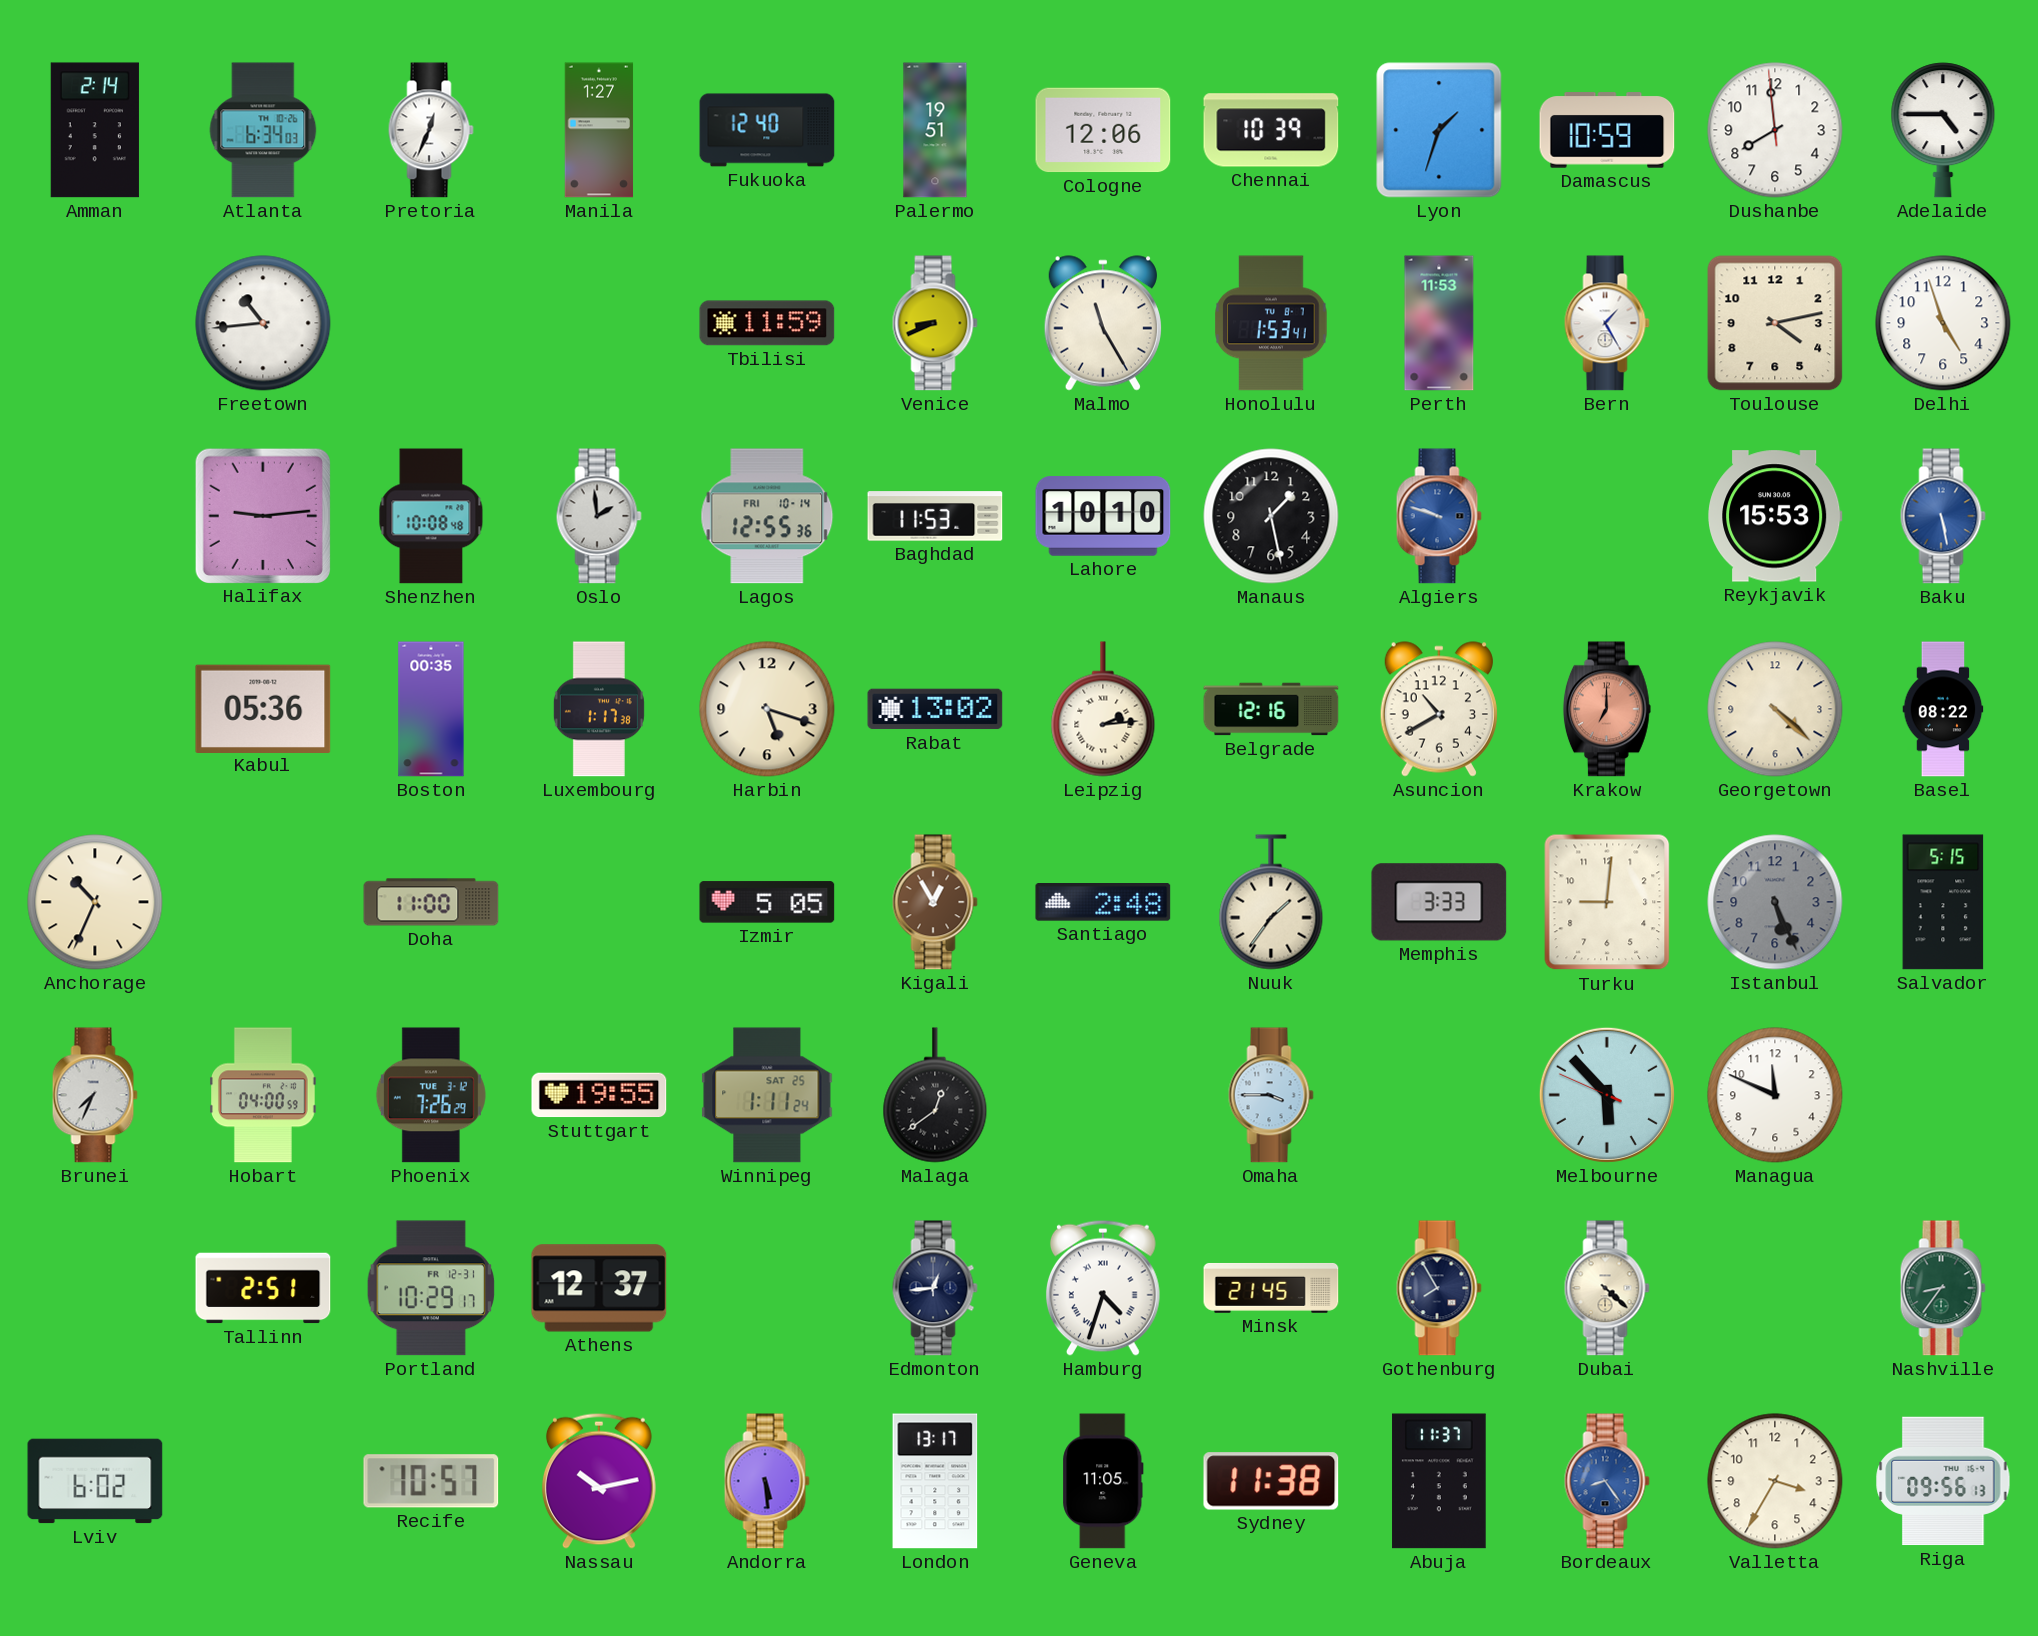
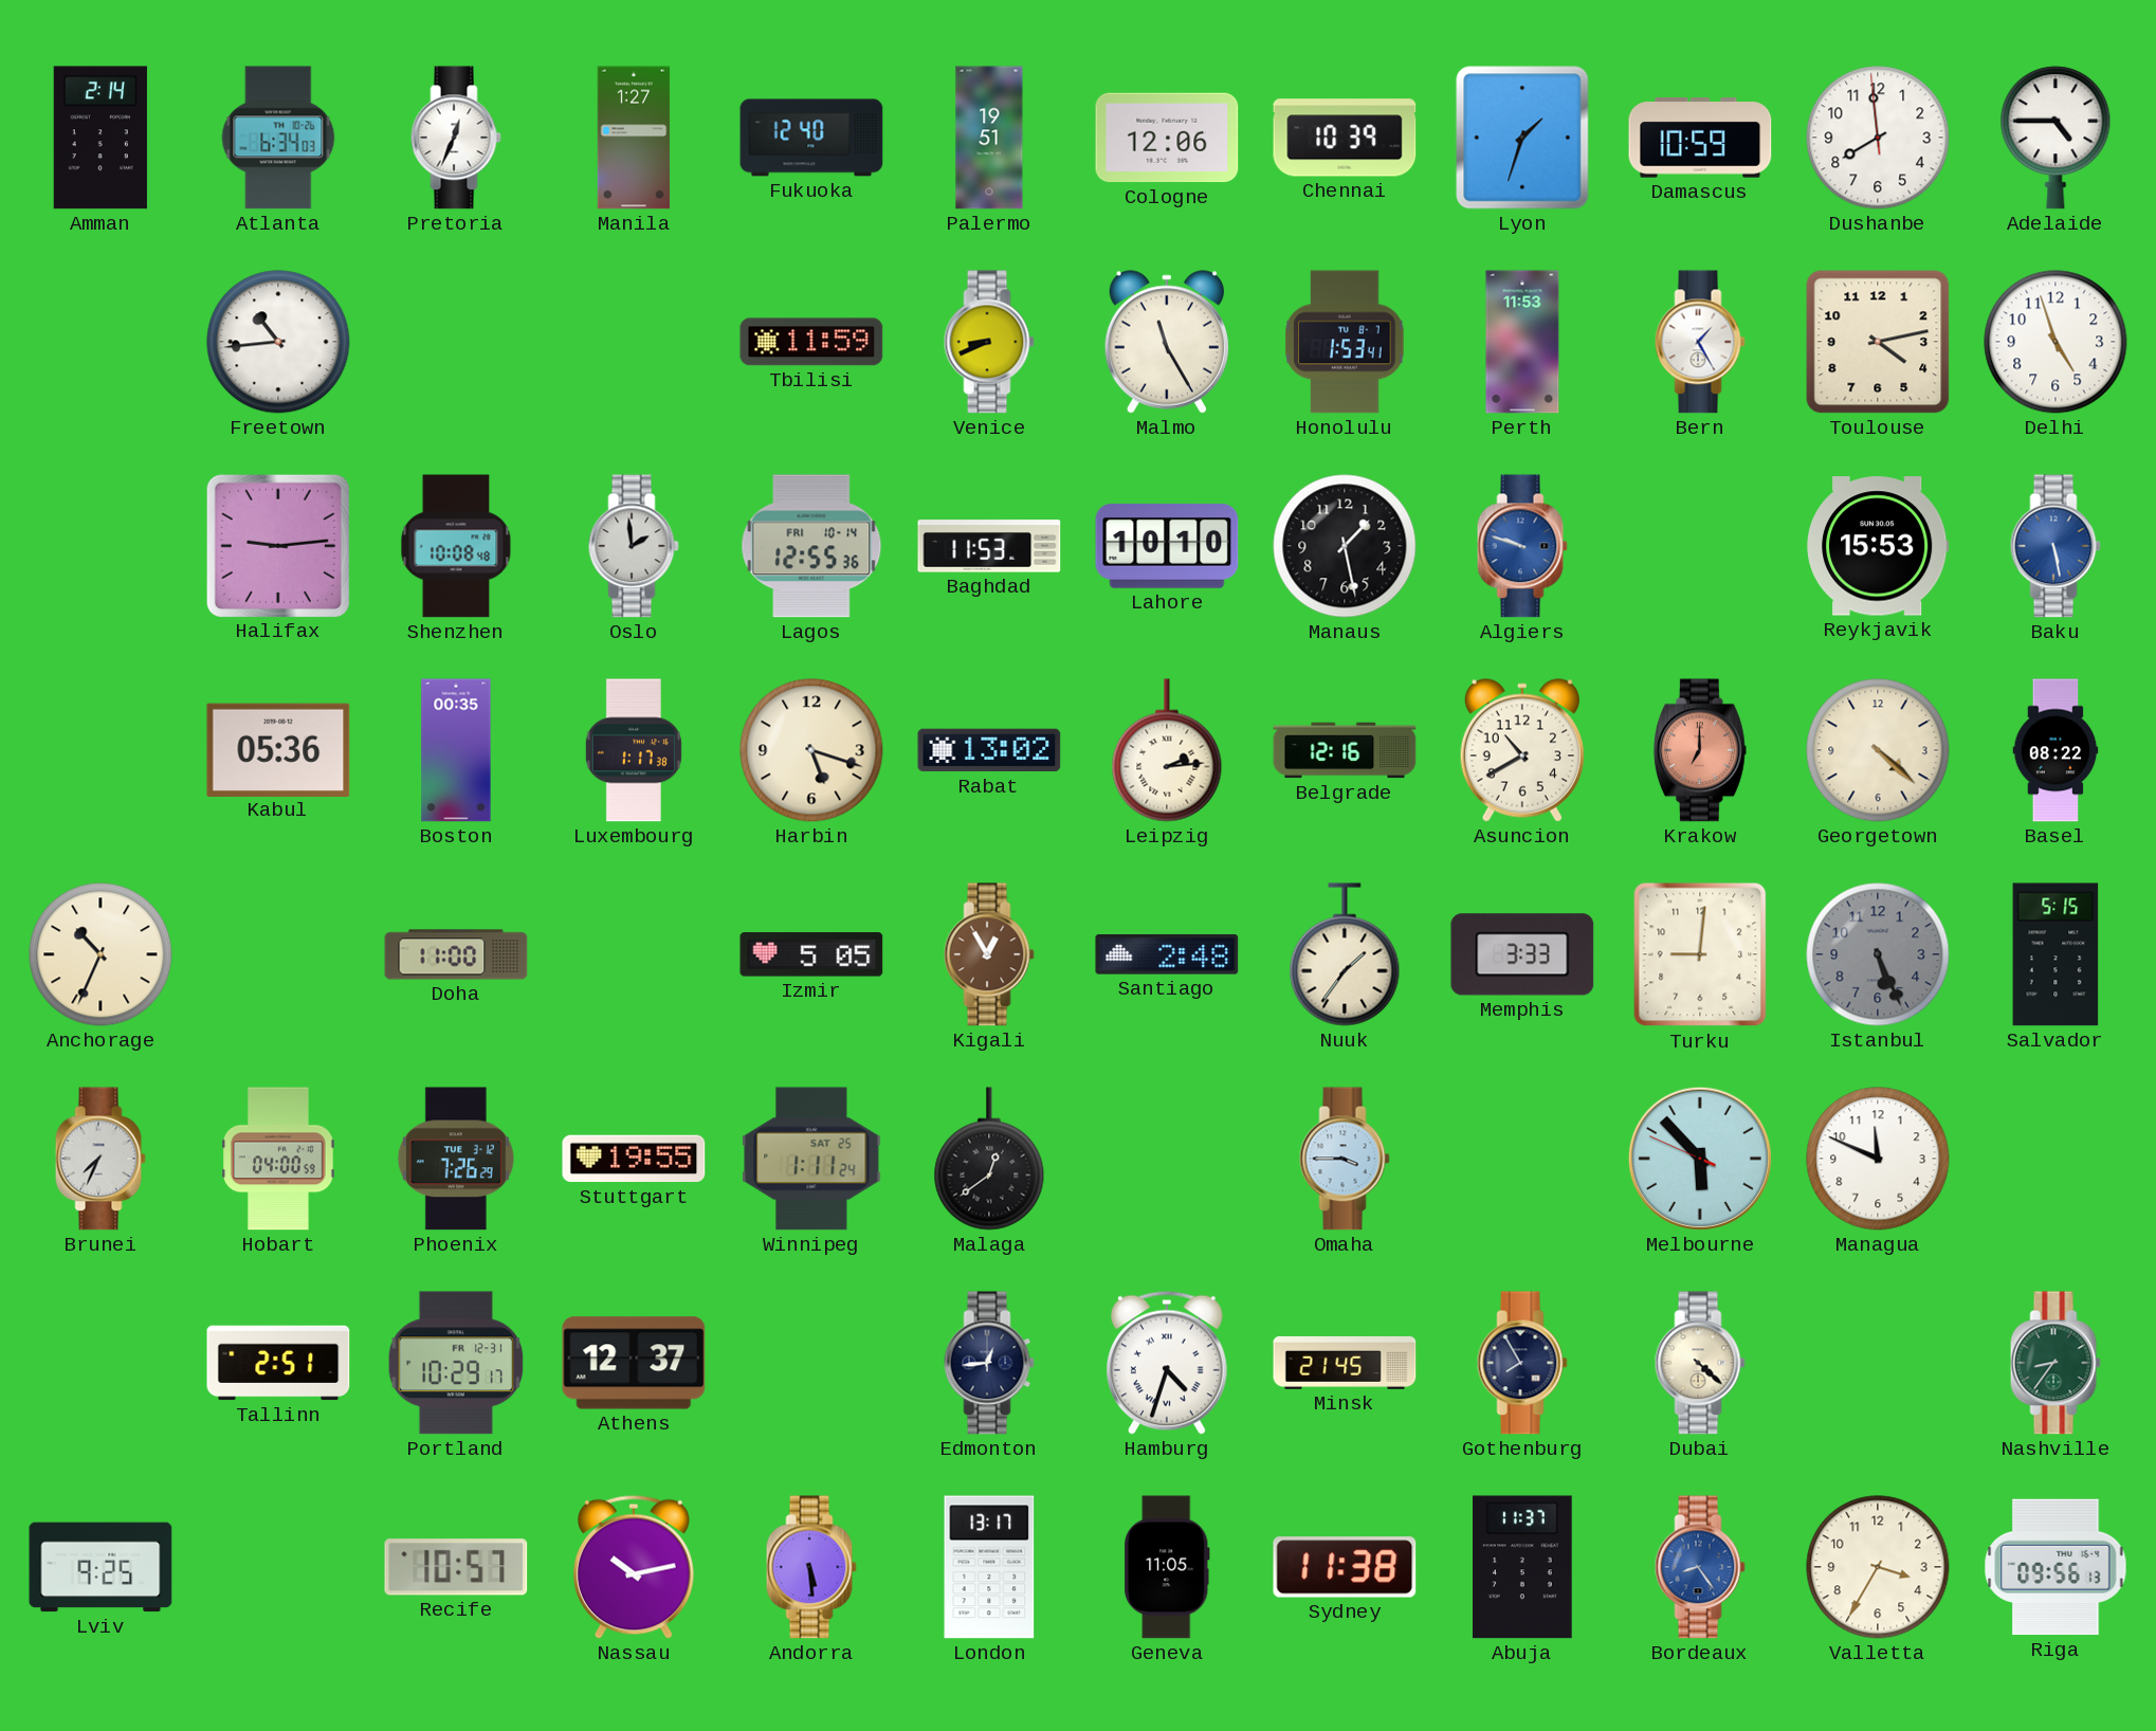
Lviv: 6:02 -> 9:25
